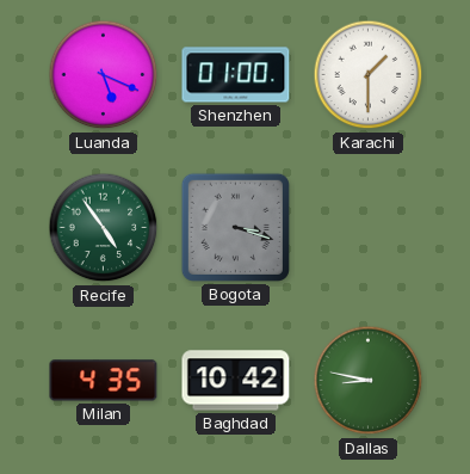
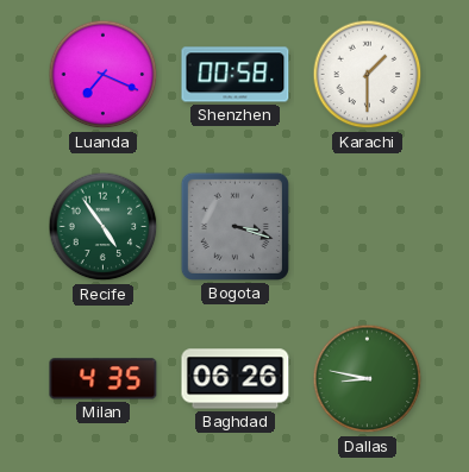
Luanda: 5:19 -> 7:19
Shenzhen: 01:00 -> 00:58
Baghdad: 10:42 -> 06:26
